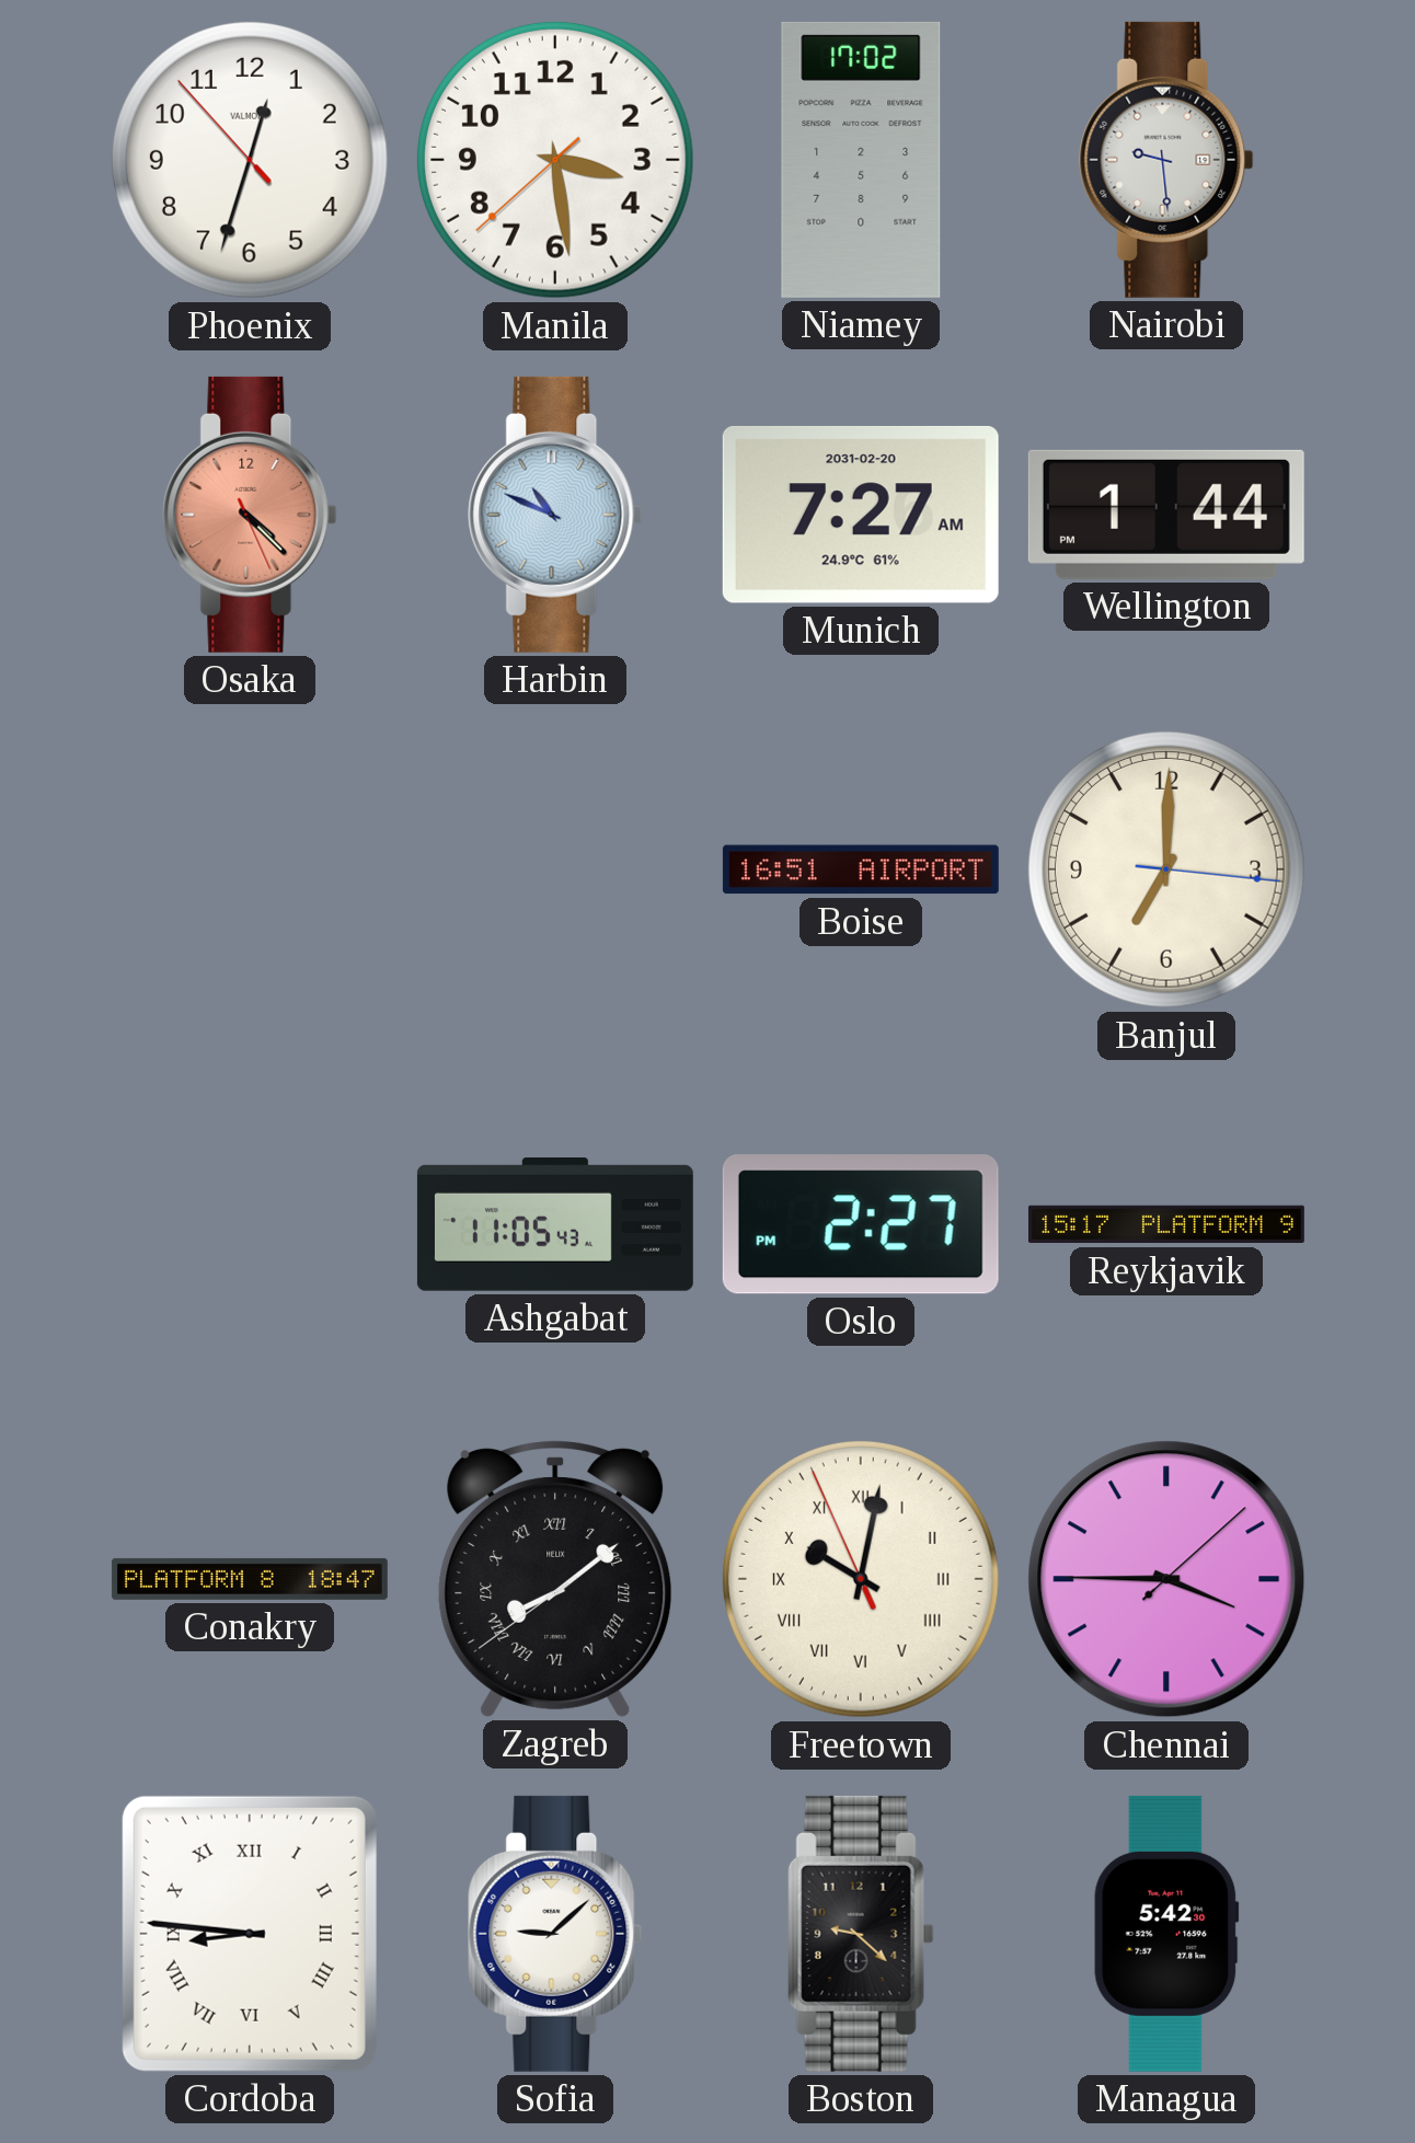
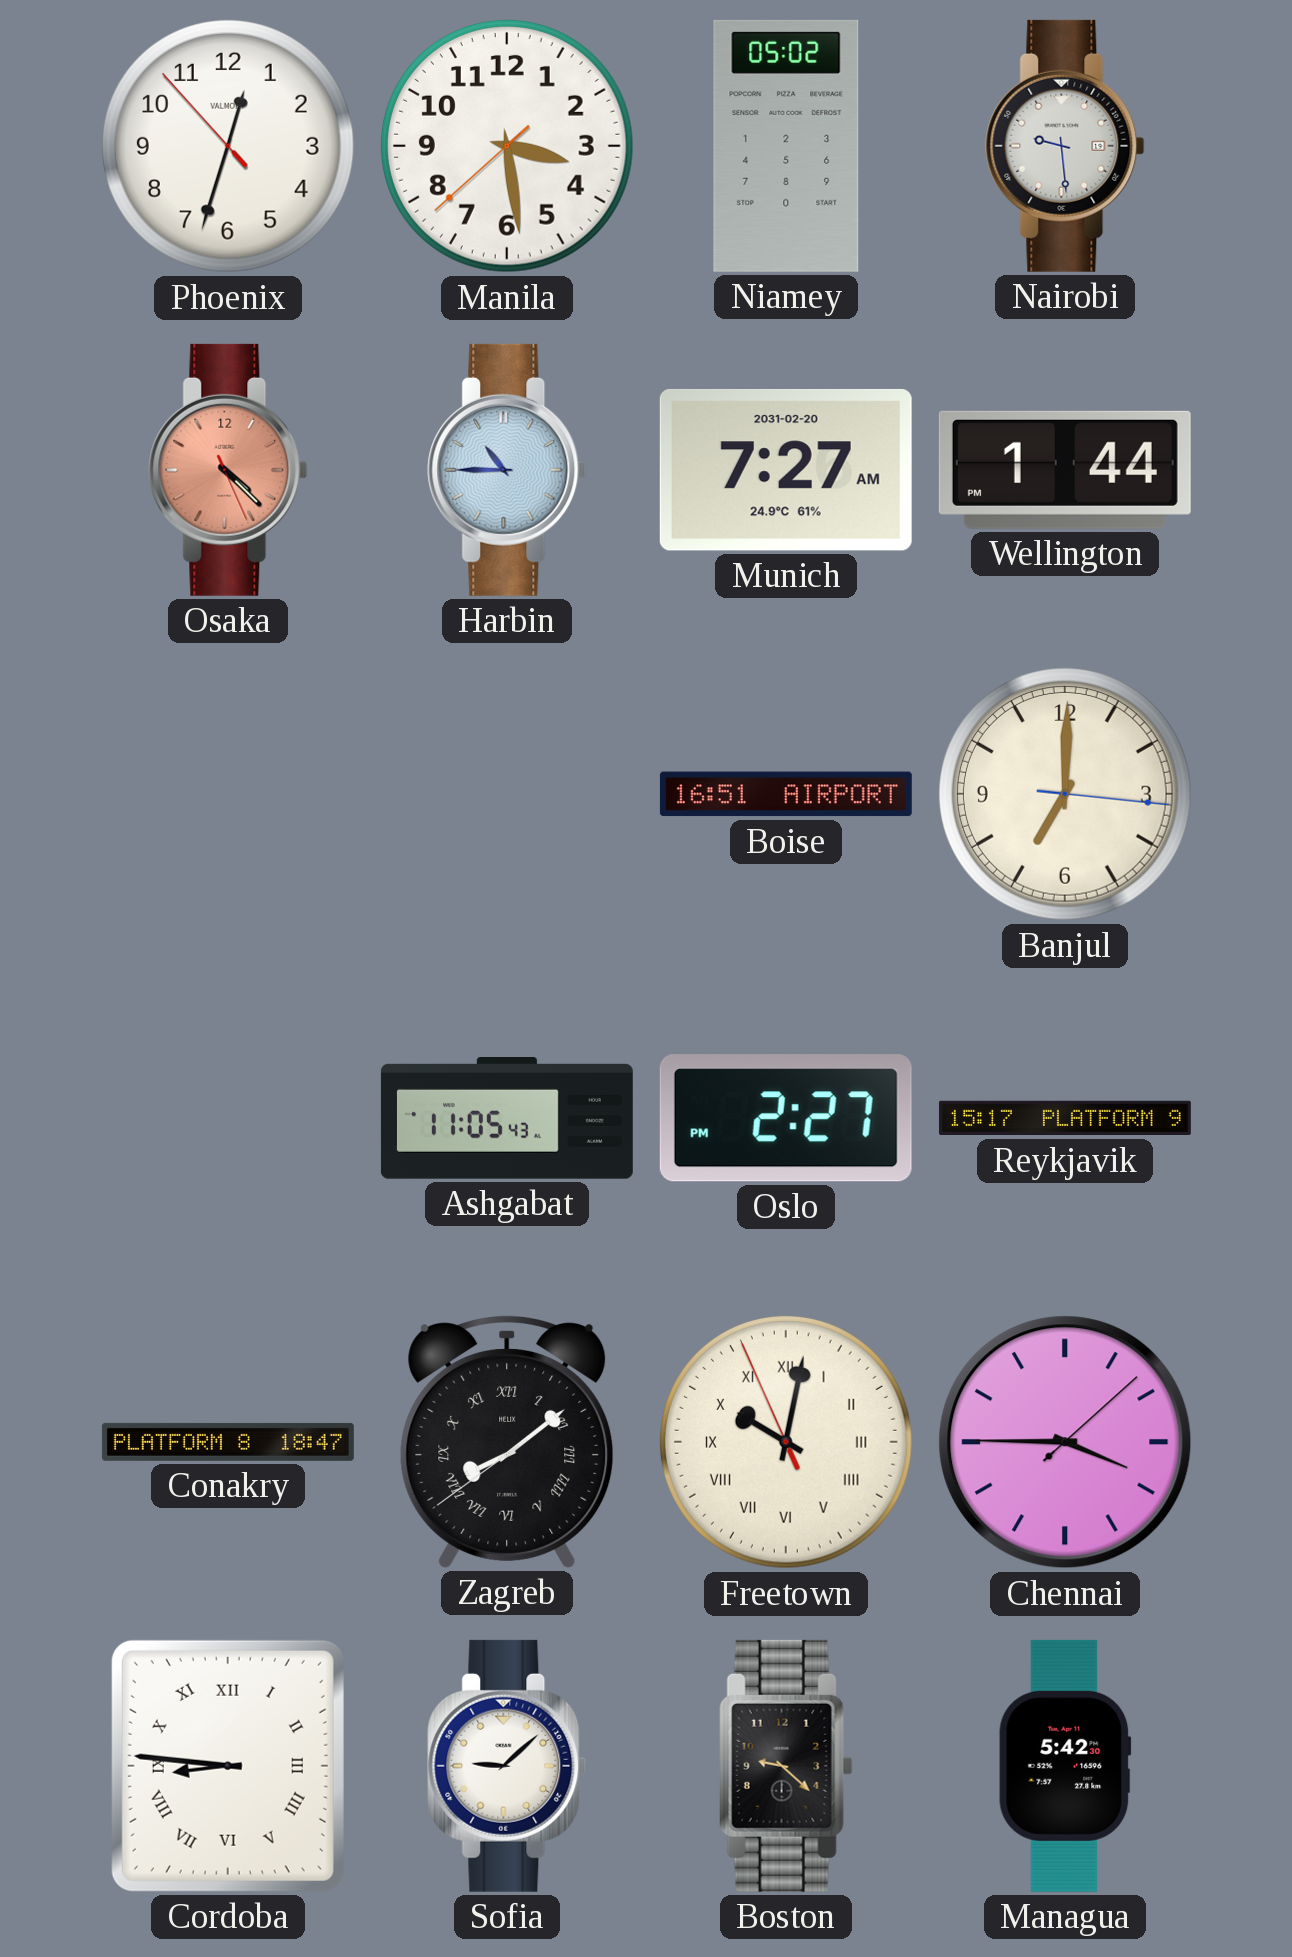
Niamey: 17:02 -> 05:02
Harbin: 10:49 -> 10:45
